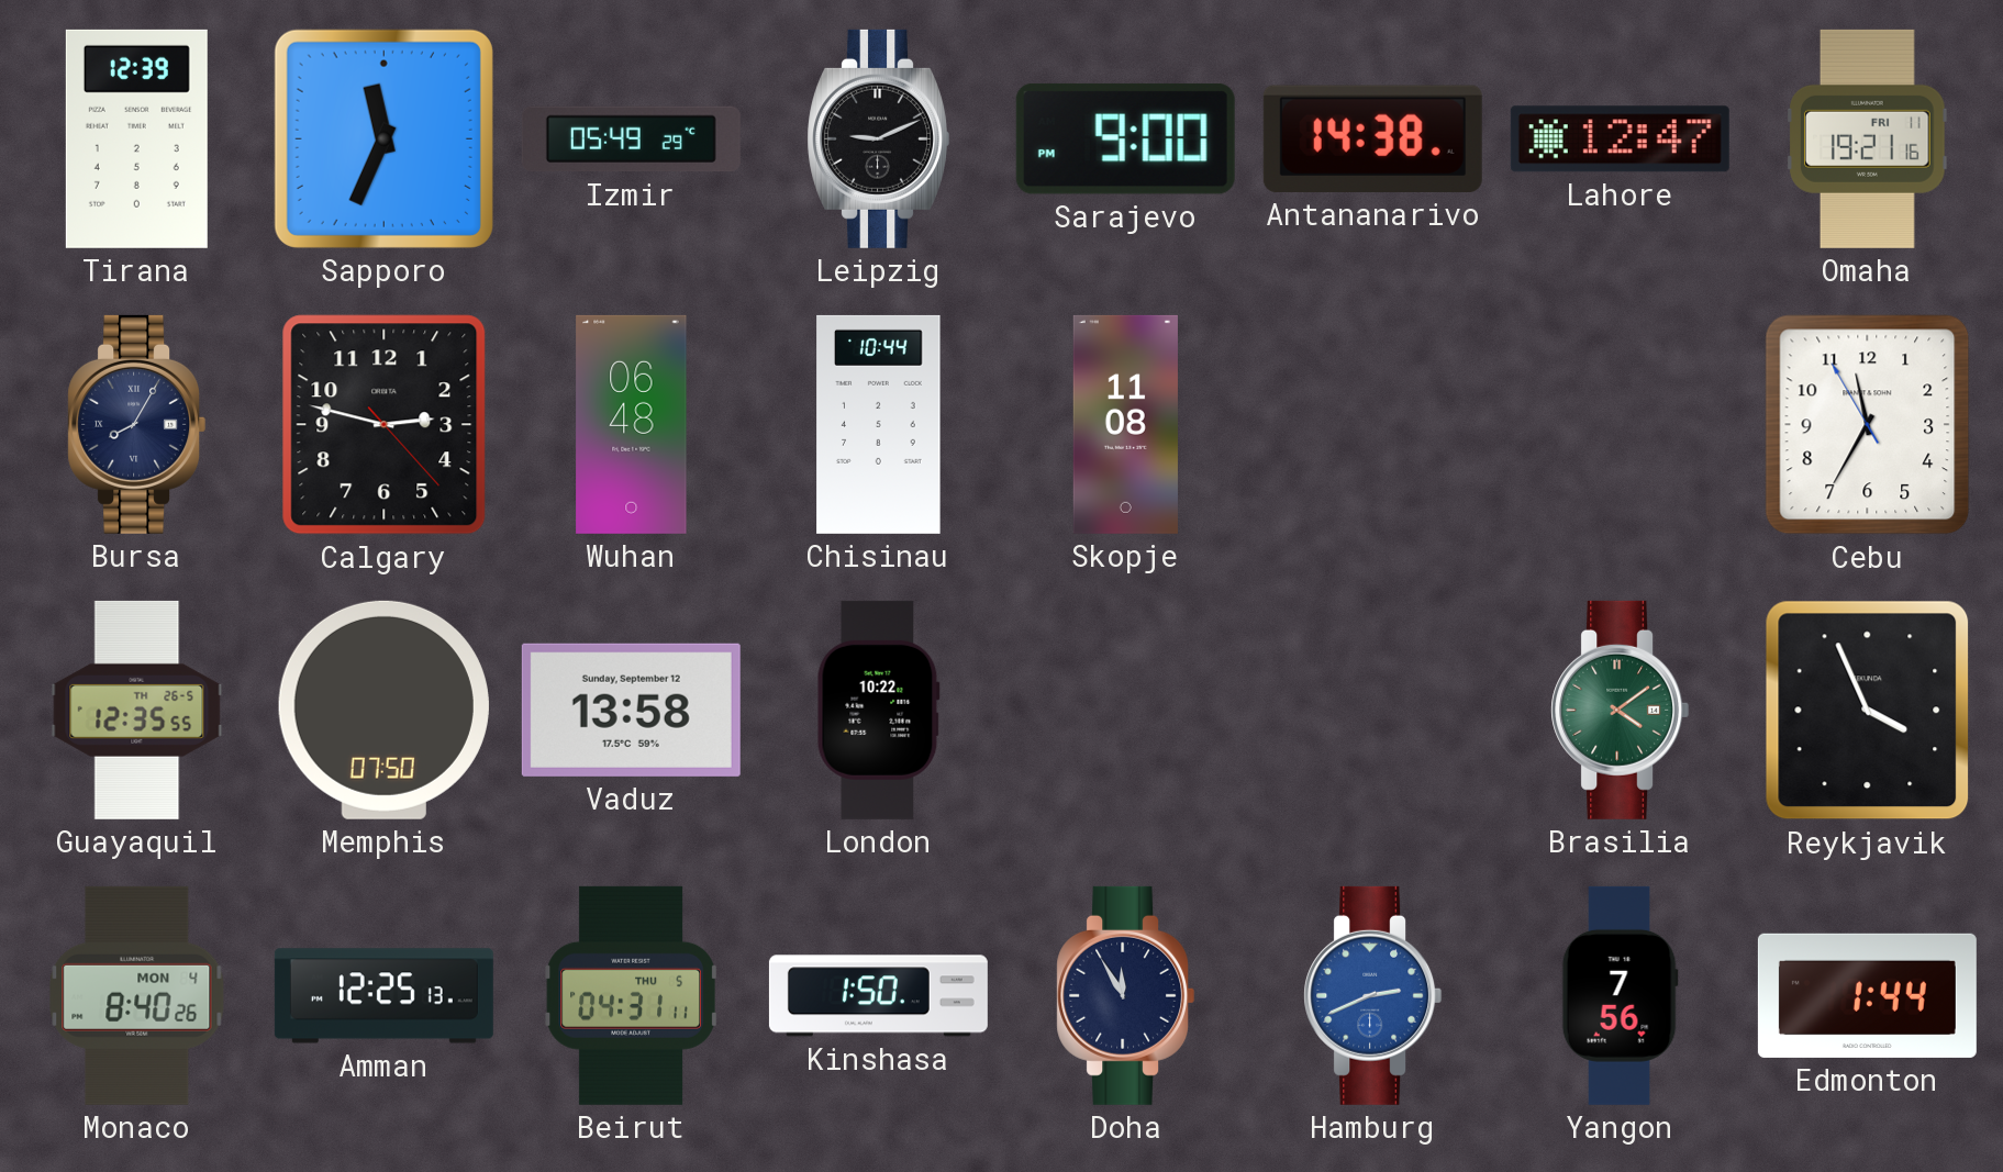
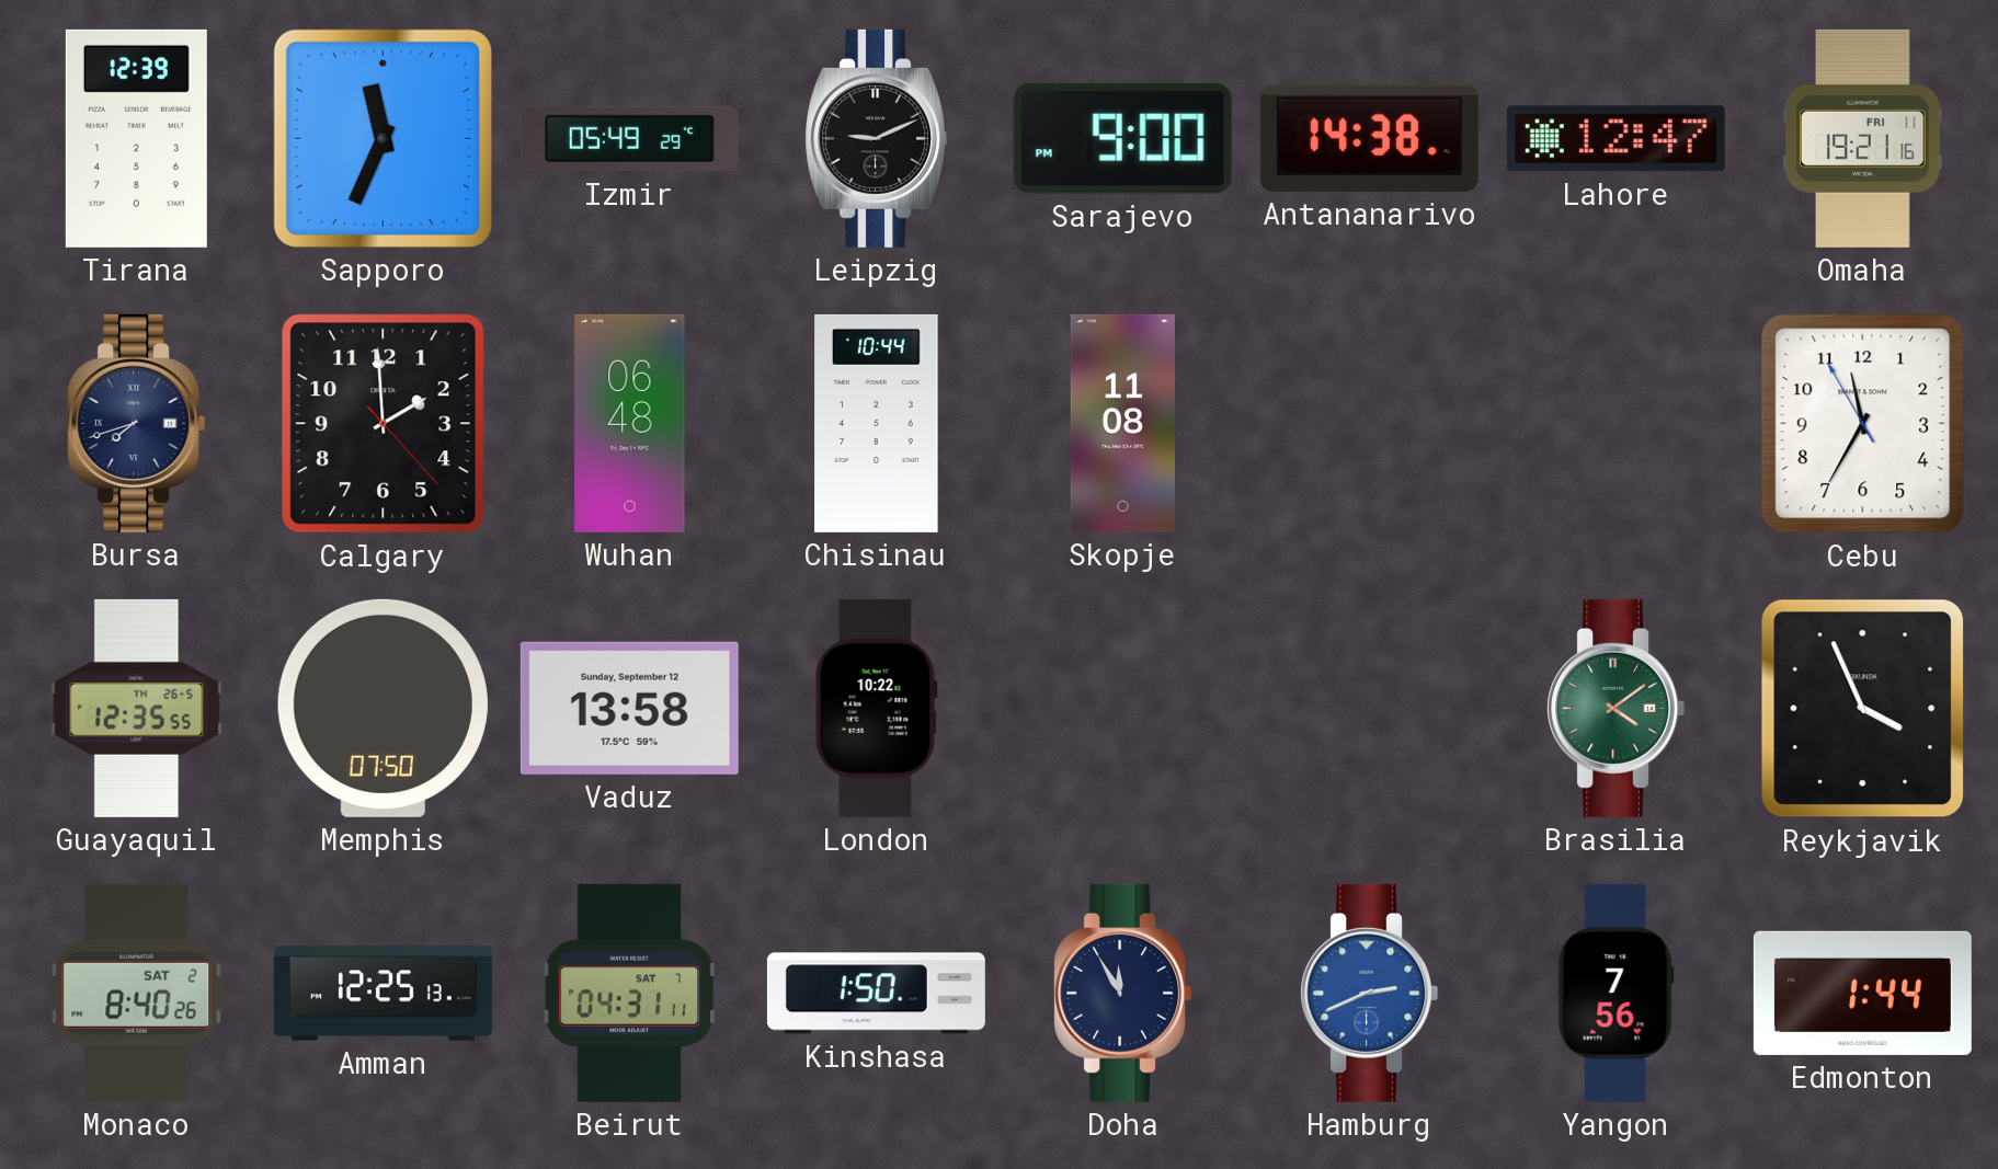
Bursa: 8:05 -> 7:42
Calgary: 2:47 -> 1:59
Monaco date: MON 4 -> SAT 2
Beirut date: THU 5 -> SAT 7
